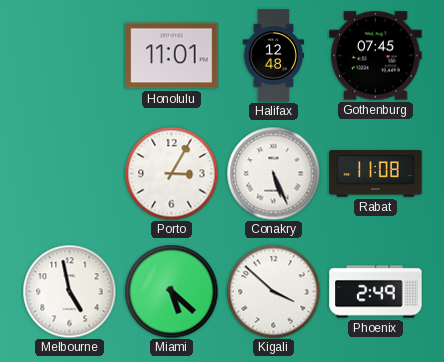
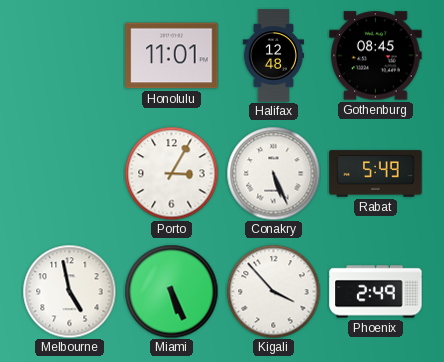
Gothenburg: 07:45 -> 08:45
Rabat: 11:08 -> 5:49
Miami: 5:22 -> 5:26
Kigali: 3:52 -> 3:53
